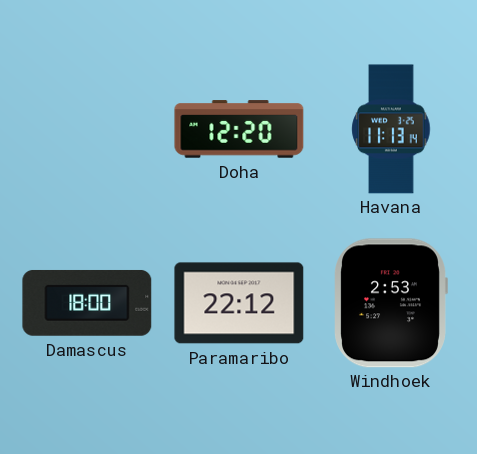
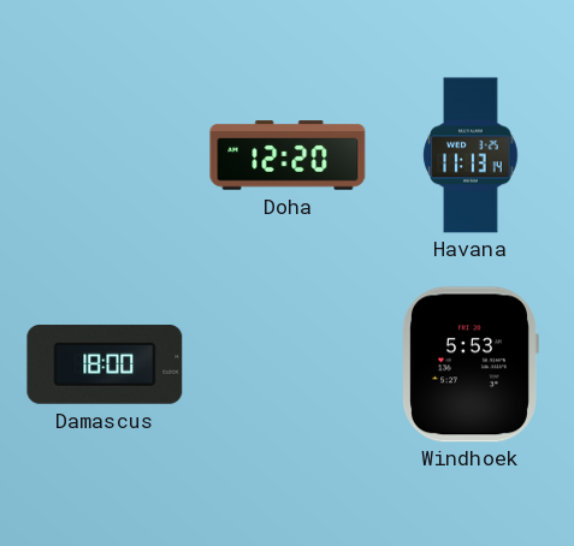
Paramaribo: 22:12 -> none
Windhoek: 2:53 -> 5:53
